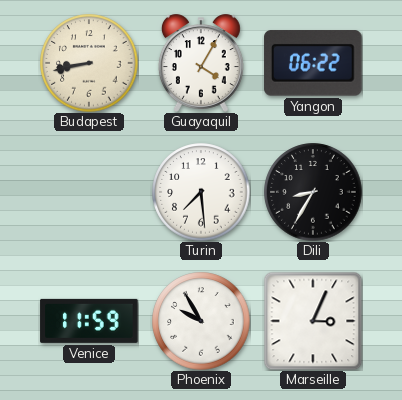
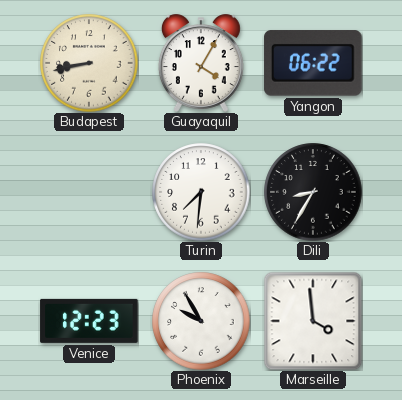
Turin: 7:29 -> 7:31
Venice: 11:59 -> 12:23
Marseille: 3:04 -> 3:59
